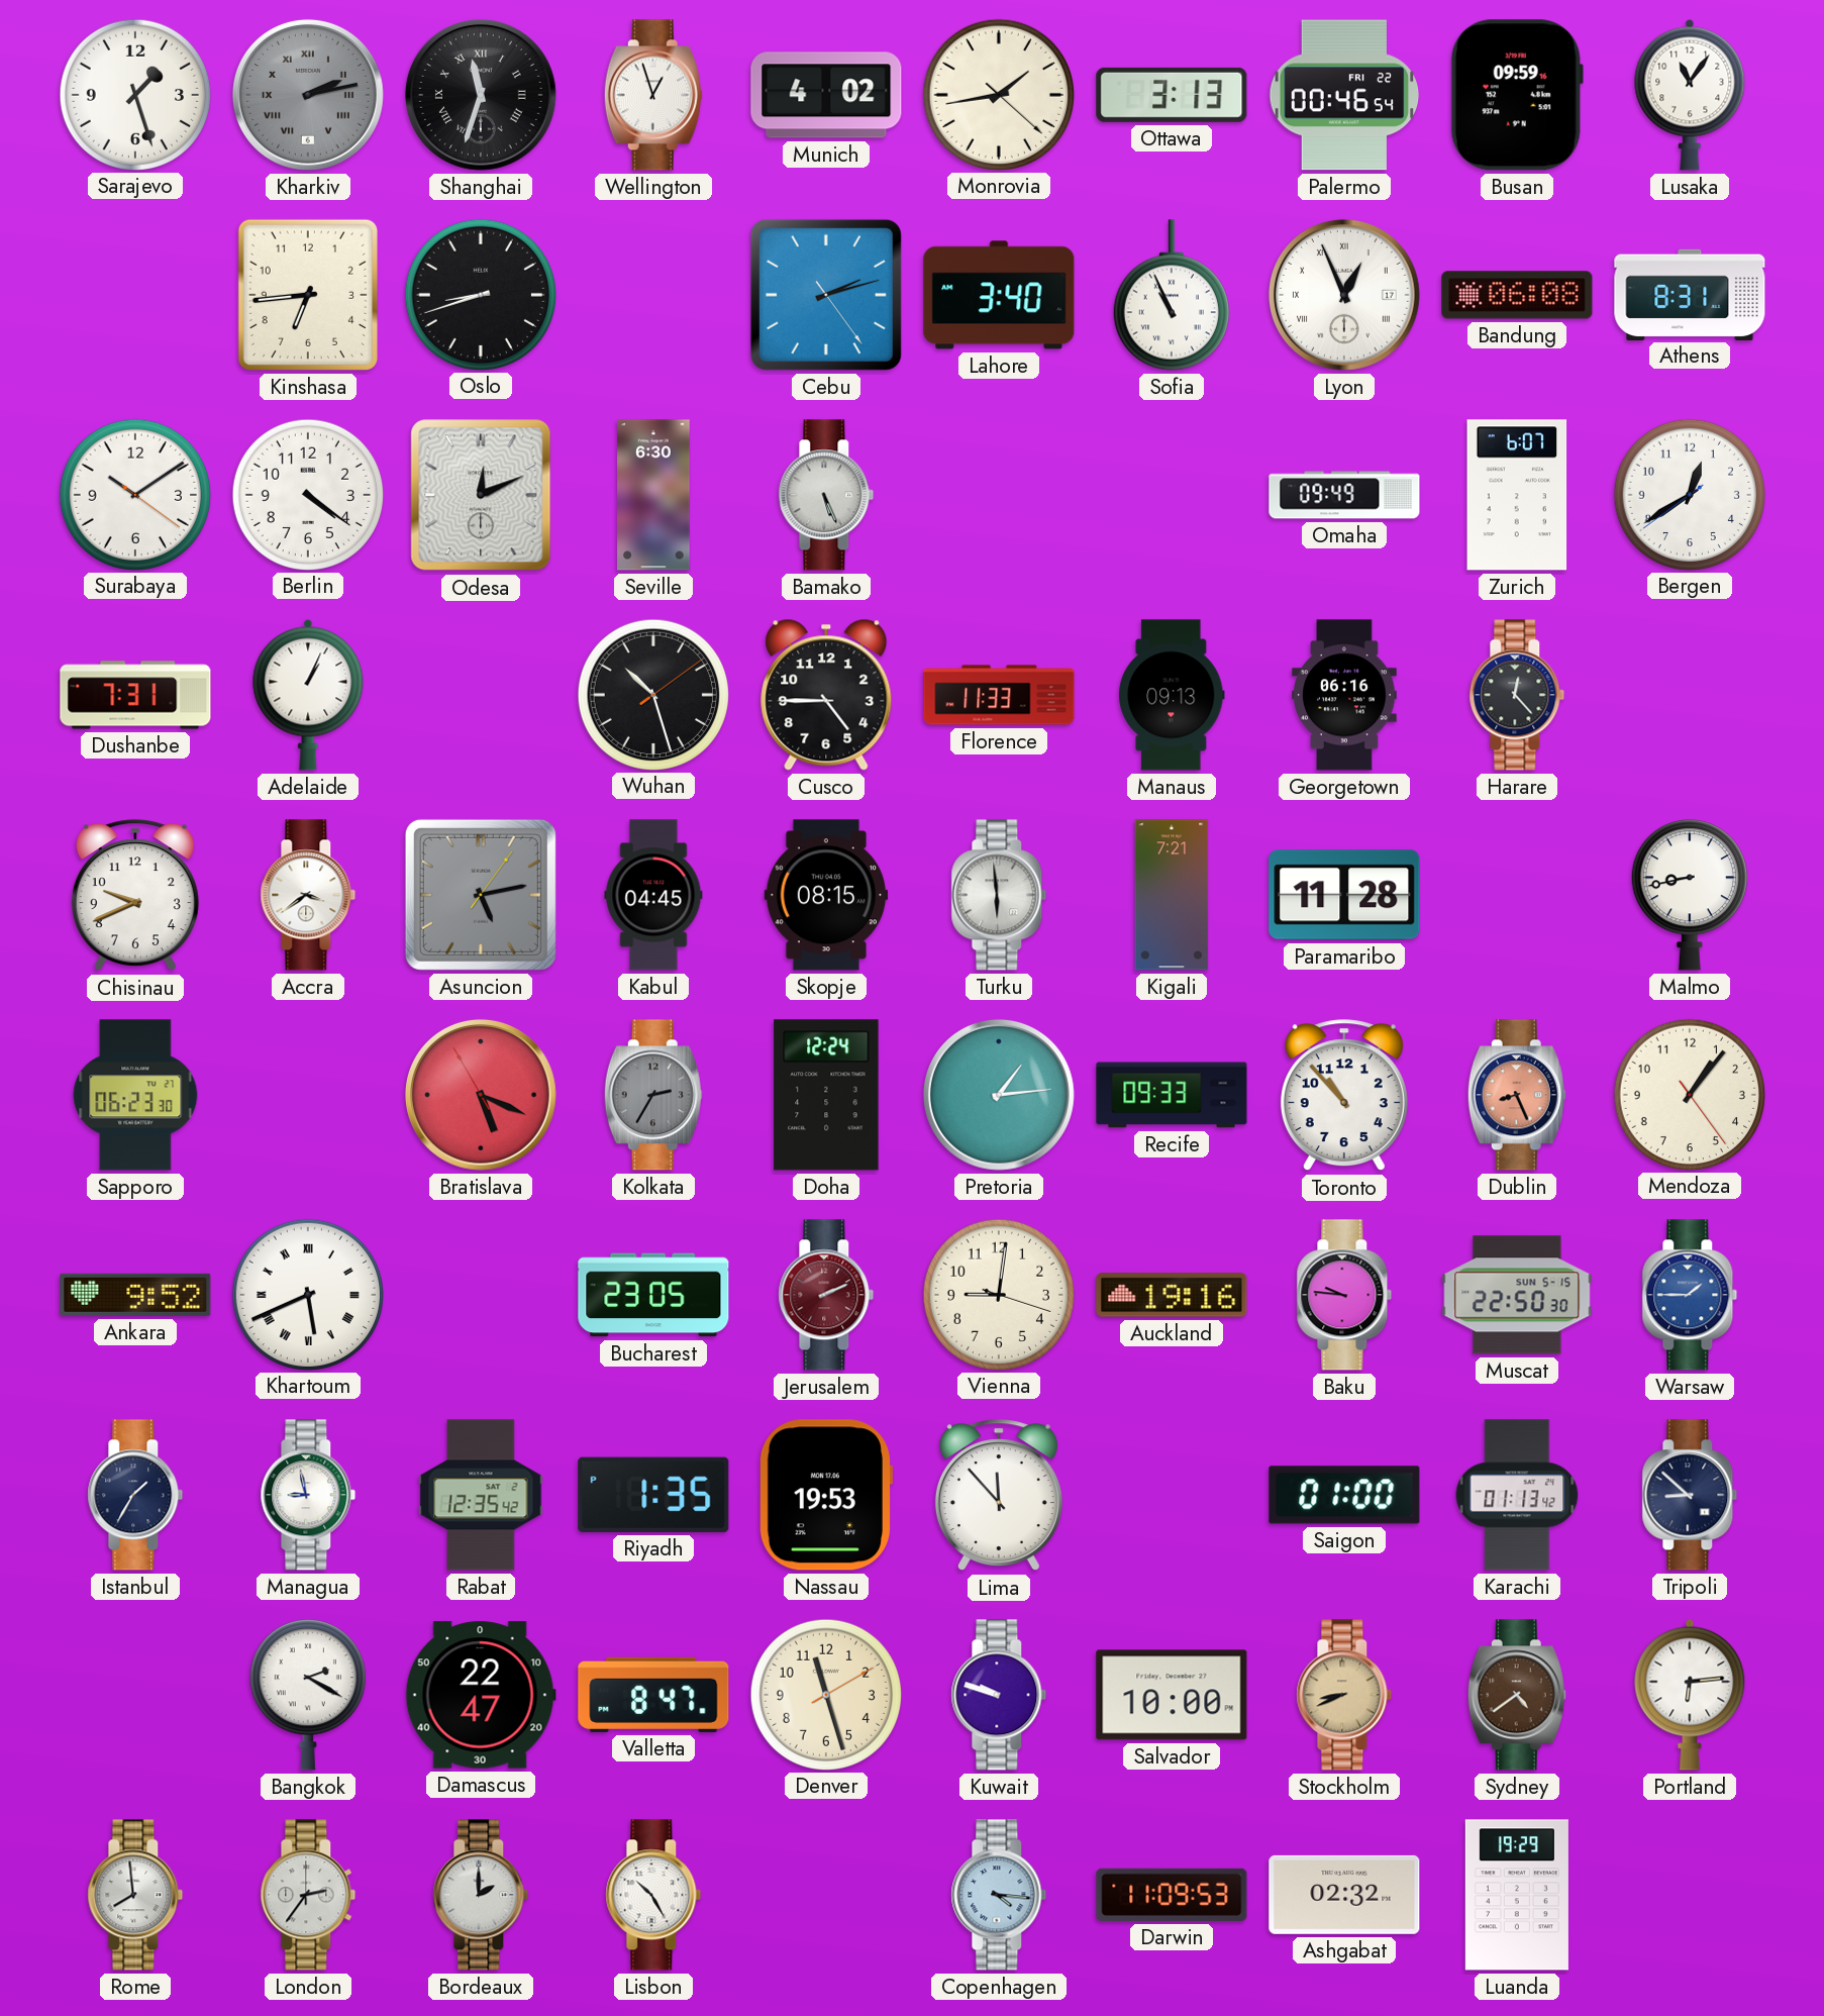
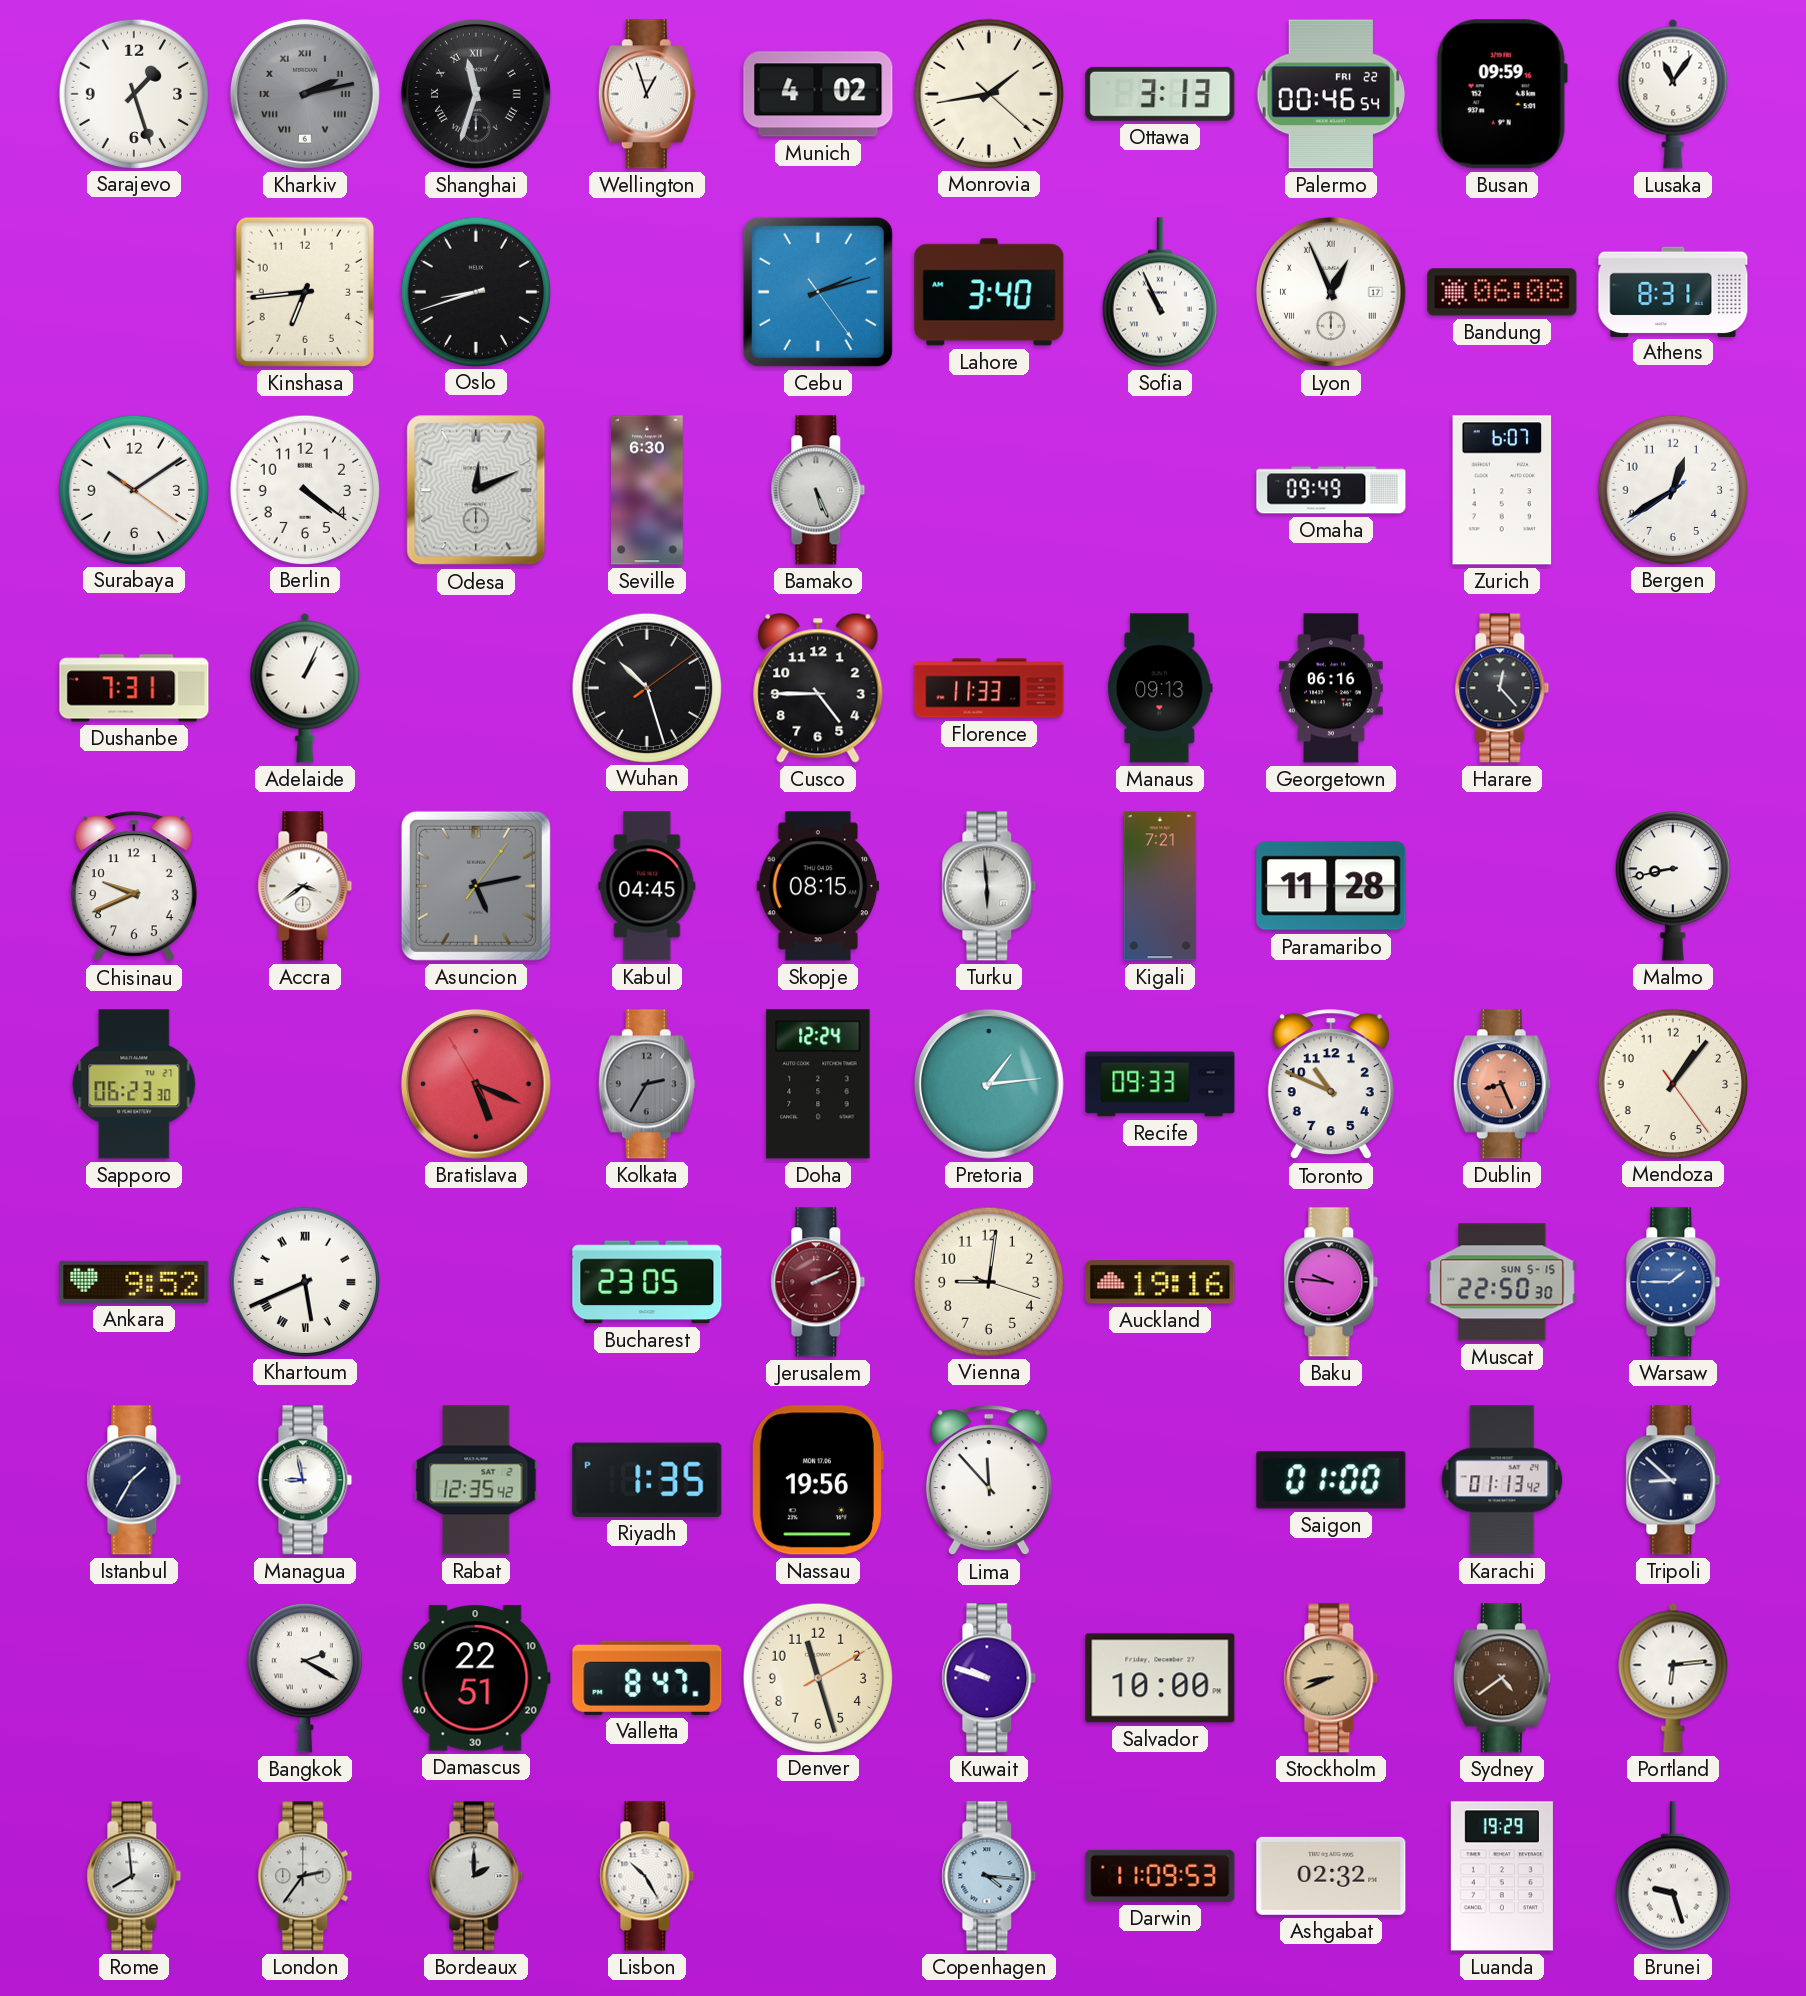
Toronto: 10:53 -> 10:49
Nassau: 19:53 -> 19:56
Damascus: 22:47 -> 22:51
Brunei: none -> 9:27
